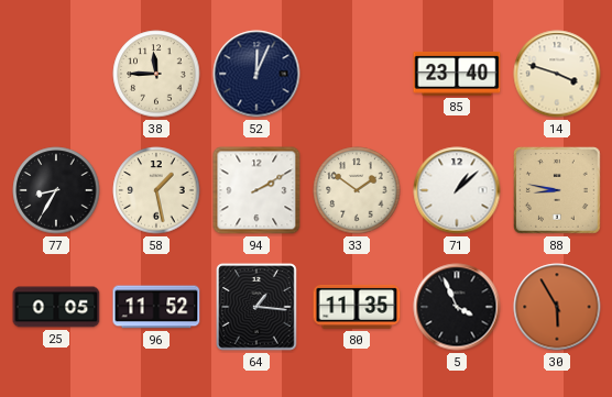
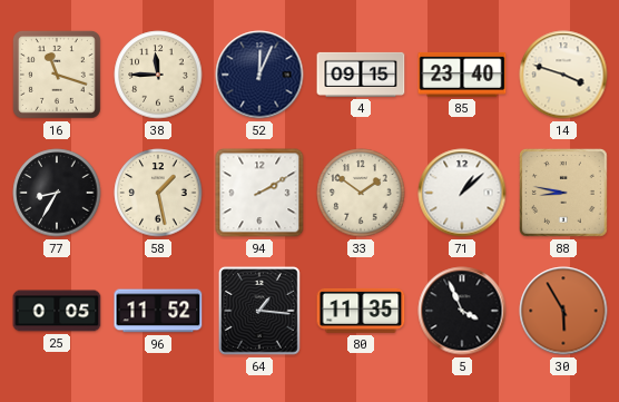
16: none -> 11:18
4: none -> 09:15
